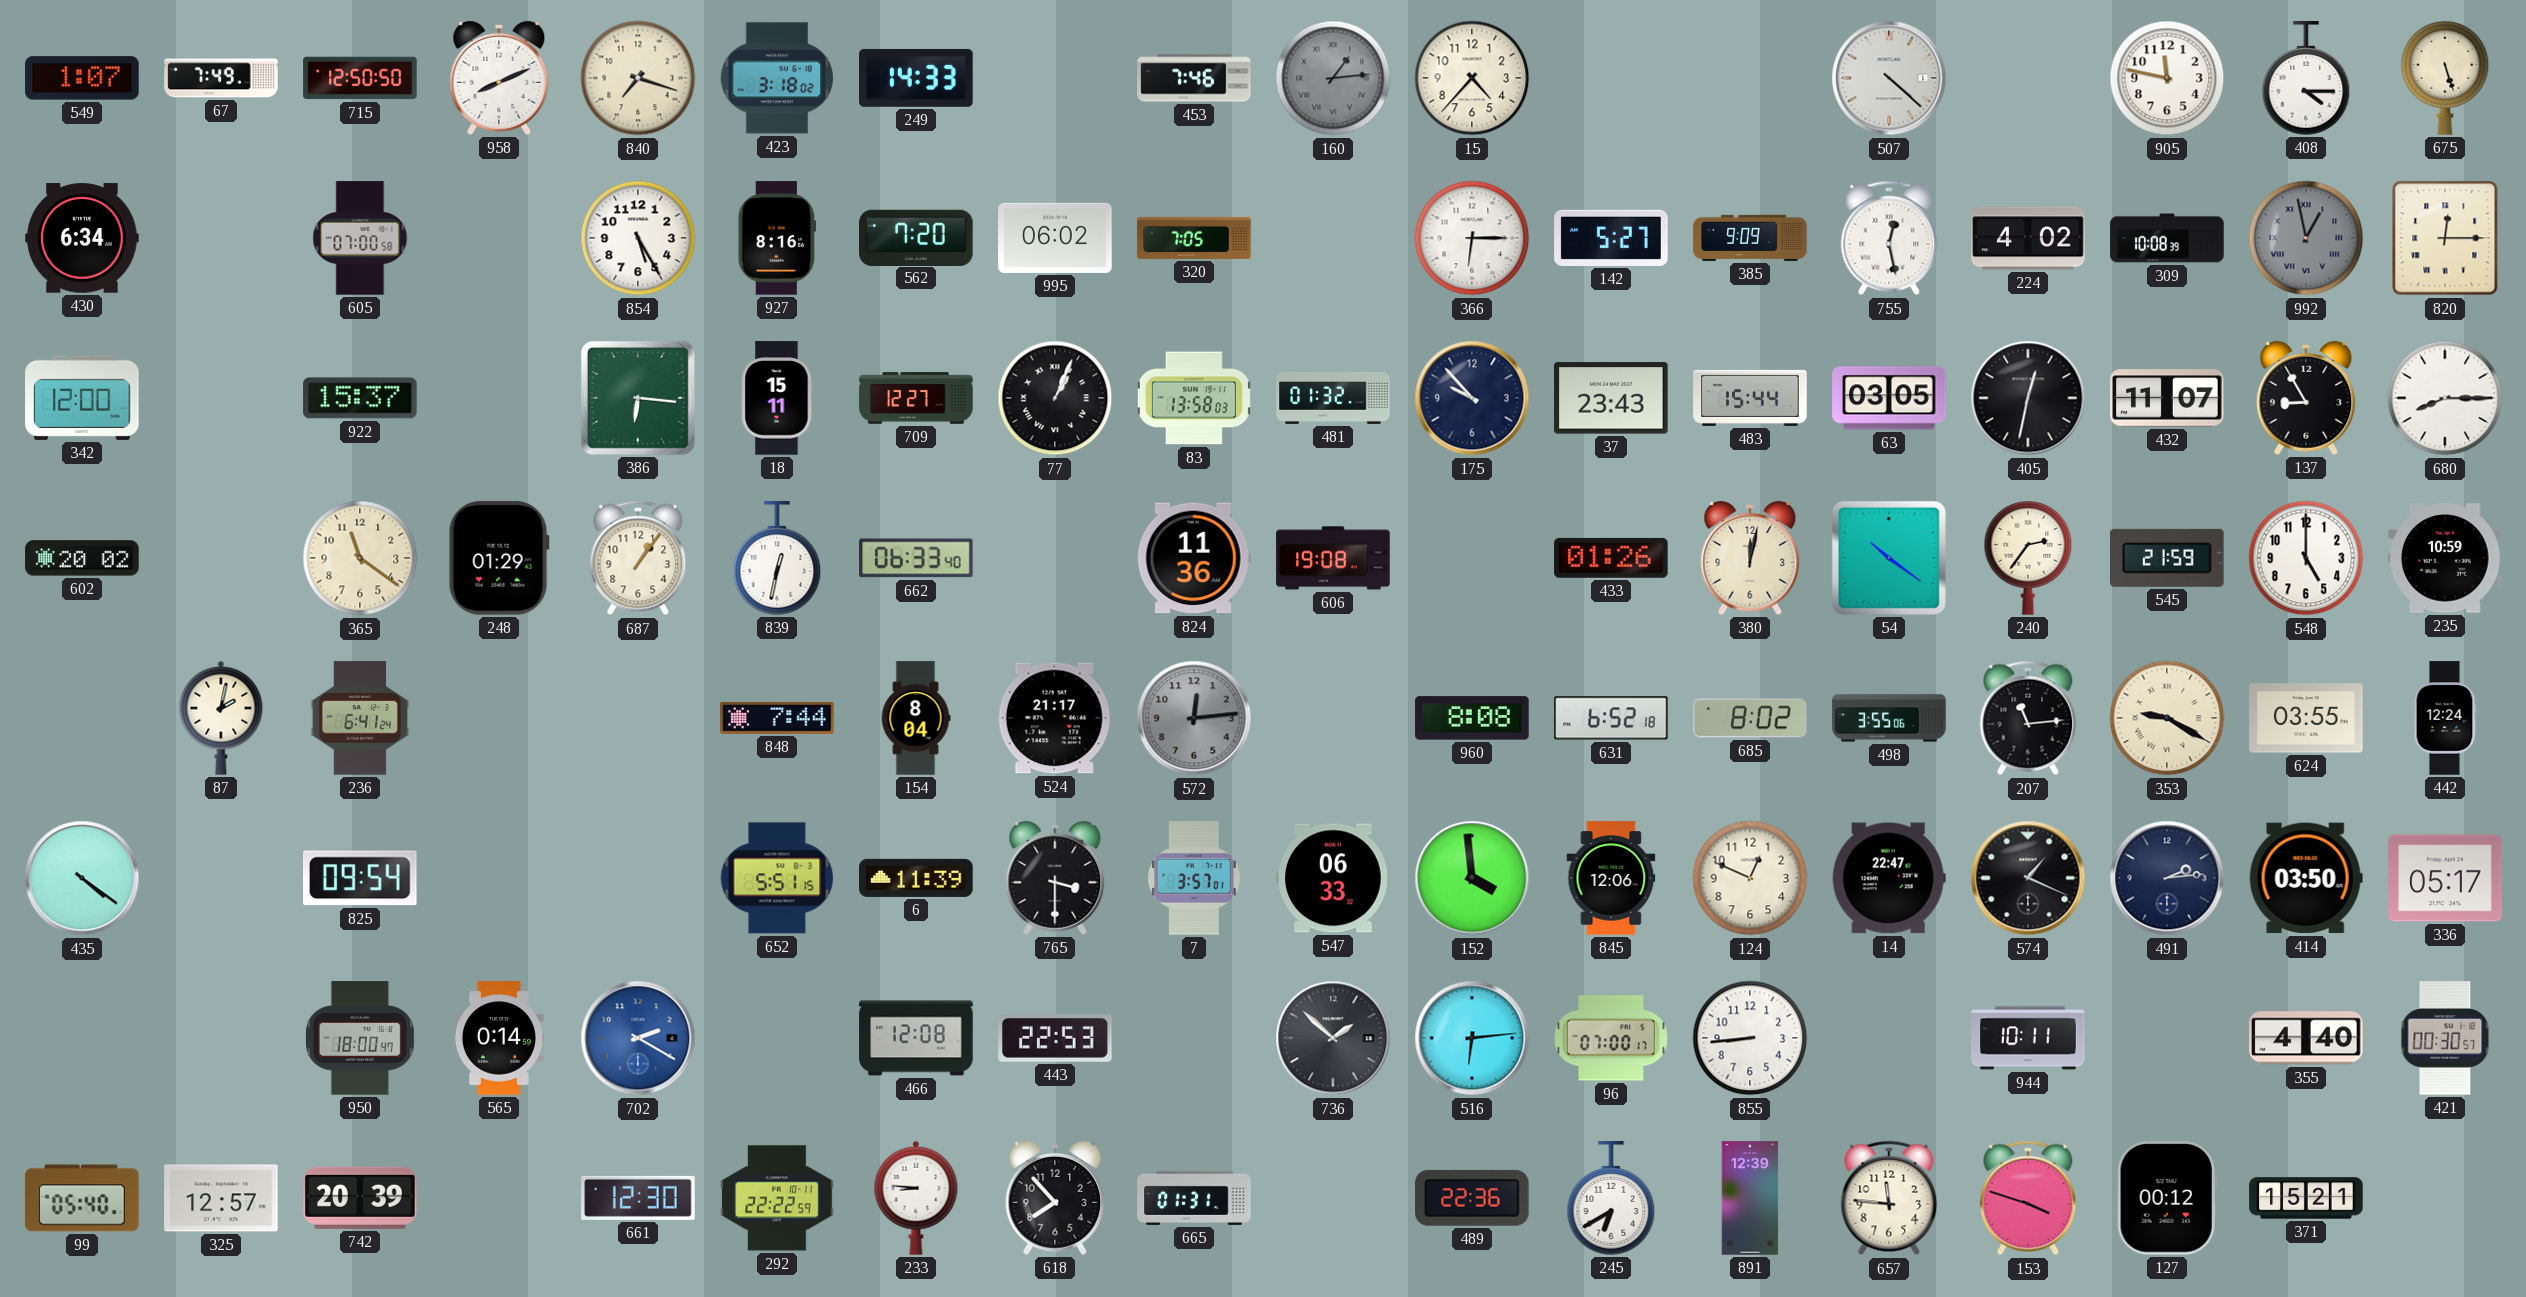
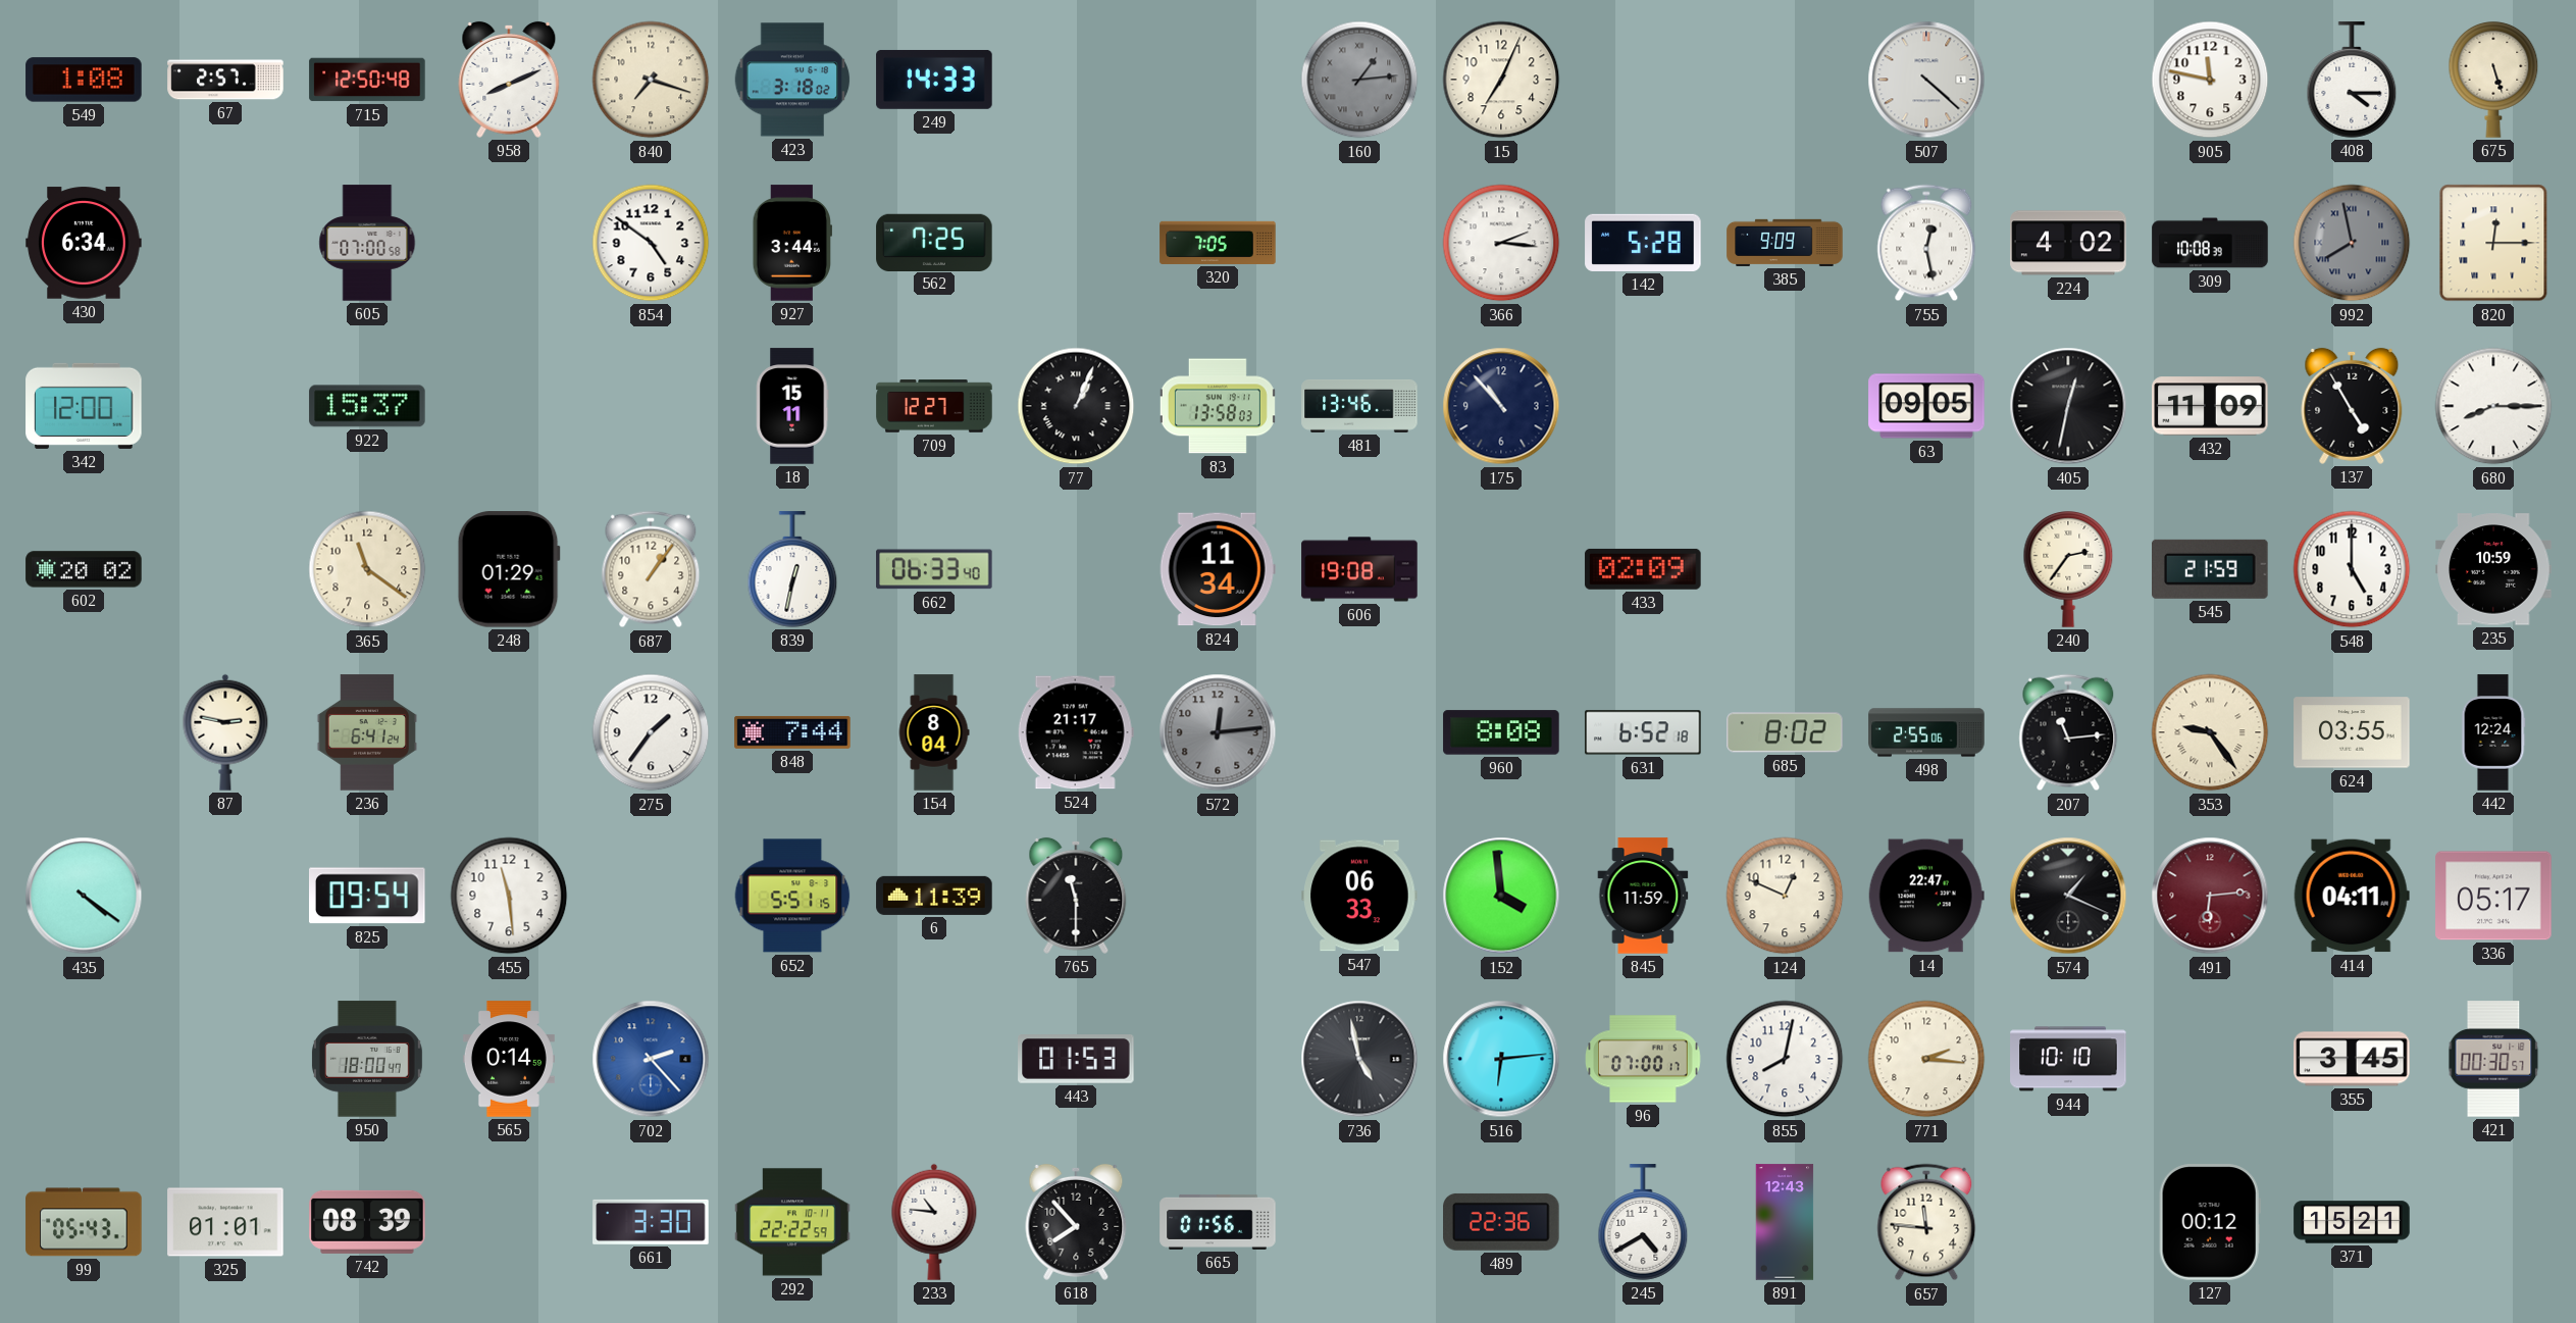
549: 1:07 -> 1:08
67: 7:49 -> 2:57
715: 12:50:50 -> 12:50:48
453: 7:46 -> none
15: 4:37 -> 7:04
854: 5:25 -> 4:51
927: 8:16 -> 3:44
562: 7:20 -> 7:25
995: 06:02 -> none
366: 6:15 -> 2:16
142: 5:27 -> 5:28
992: 12:58 -> 7:58
386: 6:16 -> none
481: 01:32 -> 13:46
175: 9:53 -> 10:53
37: 23:43 -> none
483: 15:44 -> none
63: 03:05 -> 09:05
432: 11:07 -> 11:09
137: 8:55 -> 4:55
824: 11:36 -> 11:34
433: 01:26 -> 02:09
380: 12:02 -> none
54: 10:21 -> none
87: 2:02 -> 2:47
275: none -> 1:36
498: 3:55 -> 2:55
353: 9:20 -> 9:24
455: none -> 11:29
765: 3:30 -> 11:30
7: 3:57 -> none
845: 12:06 -> 11:59
491: 2:14 -> 6:14
491 dial: navy -> burgundy
414: 03:50 -> 04:11
702: 2:20 -> 2:23
466: 12:08 -> none
443: 22:53 -> 01:53
736: 1:52 -> 4:58
855: 8:44 -> 8:02
771: none -> 2:16
944: 10:11 -> 10:10
355: 4:40 -> 3:45
99: 05:40 -> 05:43
325: 12:57 -> 01:01
742: 20:39 -> 08:39
661: 12:30 -> 3:30
233: 8:46 -> 10:46
665: 01:31 -> 01:56
245: 6:40 -> 4:40
891: 12:39 -> 12:43
153: 3:48 -> none
